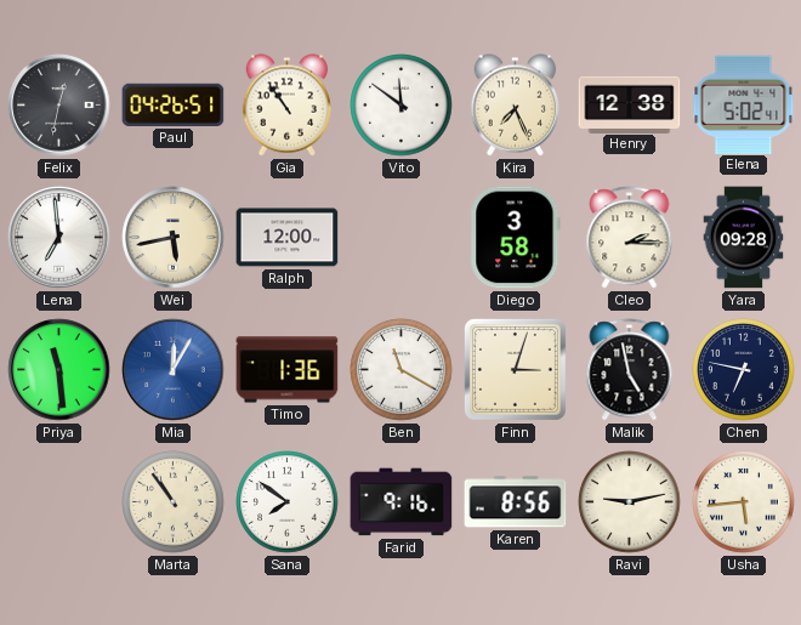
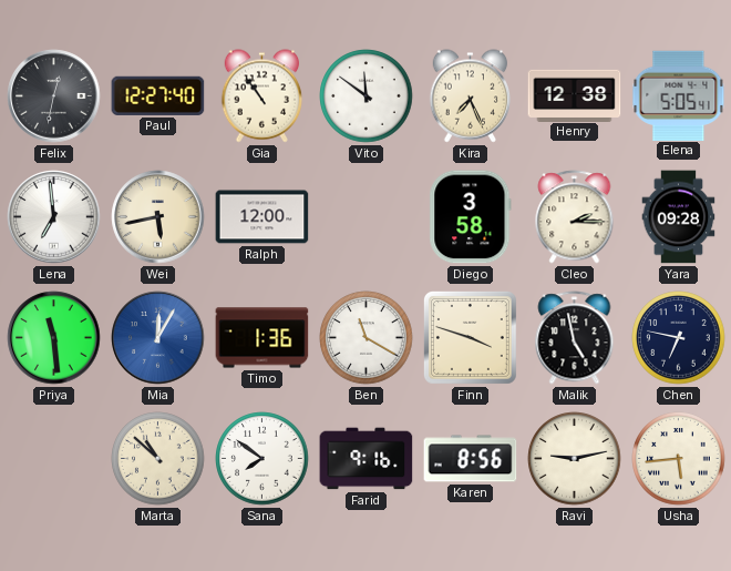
Paul: 04:26 -> 12:27
Elena: 5:02 -> 5:05
Finn: 3:03 -> 3:48
Marta: 10:54 -> 10:52
